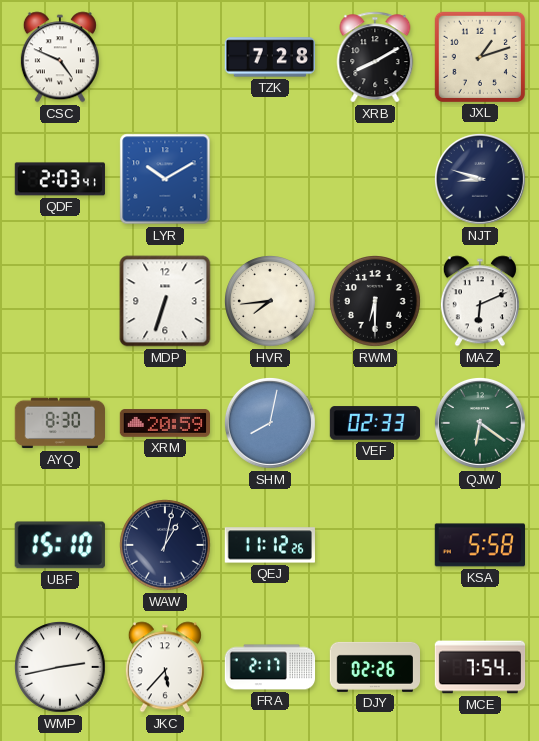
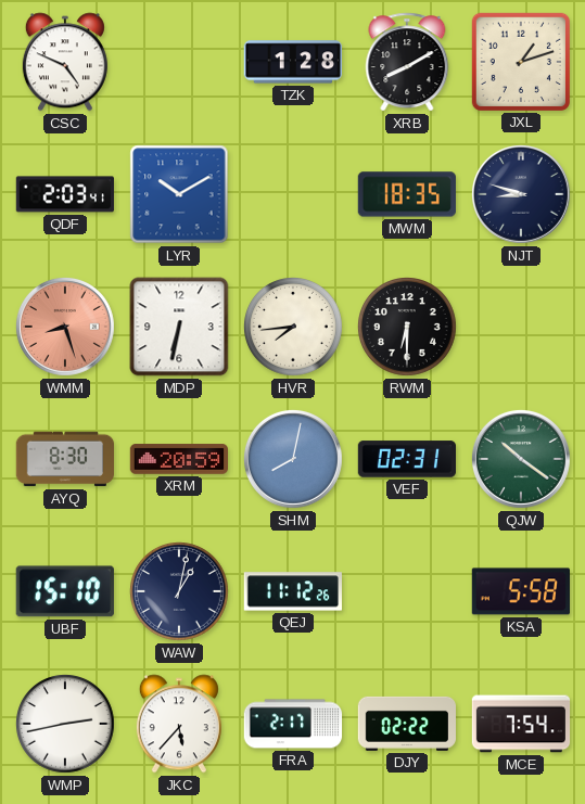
TZK: 7:28 -> 1:28
MWM: none -> 18:35
WMM: none -> 8:27
MDP: 6:33 -> 6:32
MAZ: 6:11 -> none
VEF: 02:33 -> 02:31
QJW: 6:21 -> 10:21
DJY: 02:26 -> 02:22
